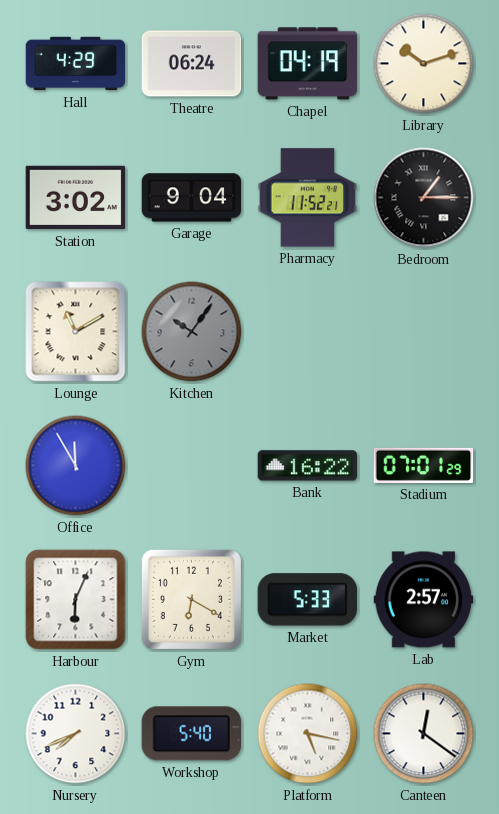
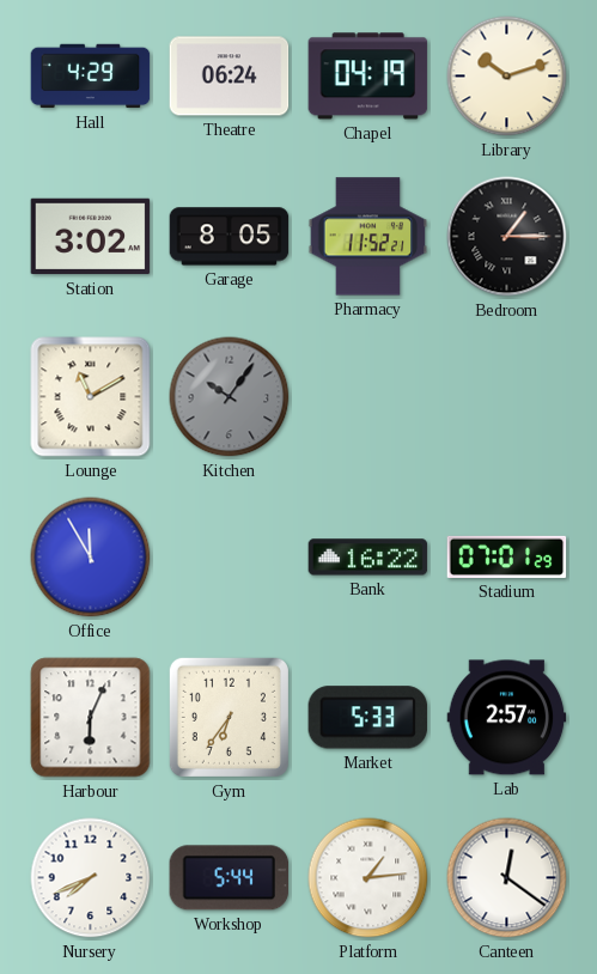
Garage: 9:04 -> 8:05
Gym: 6:20 -> 6:36
Workshop: 5:40 -> 5:44
Platform: 5:17 -> 1:14
